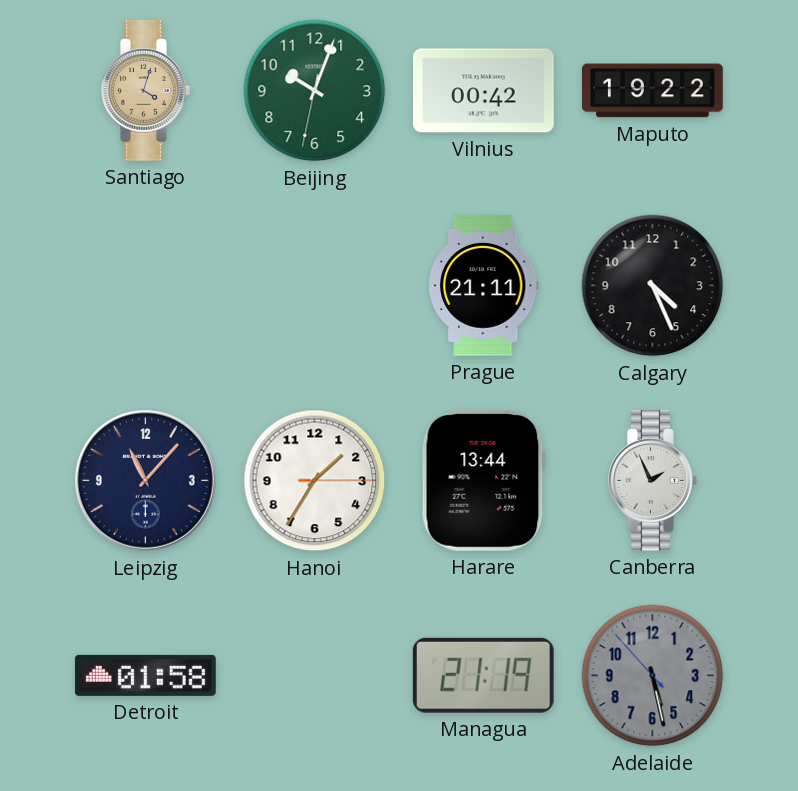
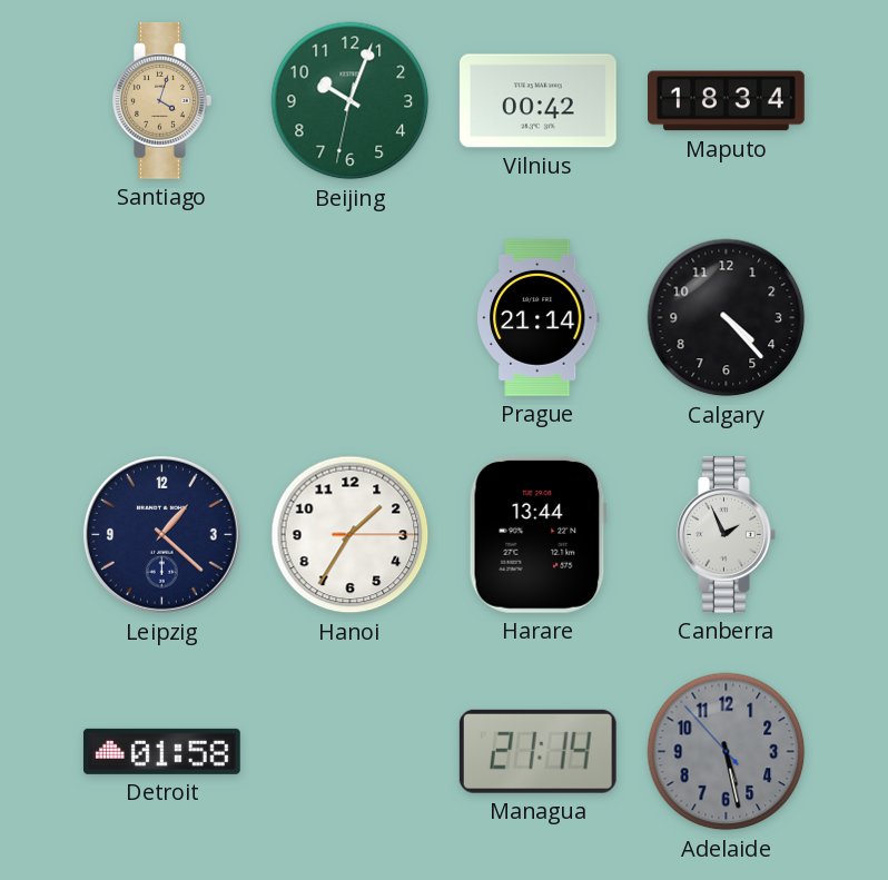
Maputo: 19:22 -> 18:34
Prague: 21:11 -> 21:14
Calgary: 4:26 -> 4:23
Leipzig: 11:07 -> 1:22
Managua: 21:19 -> 21:14
